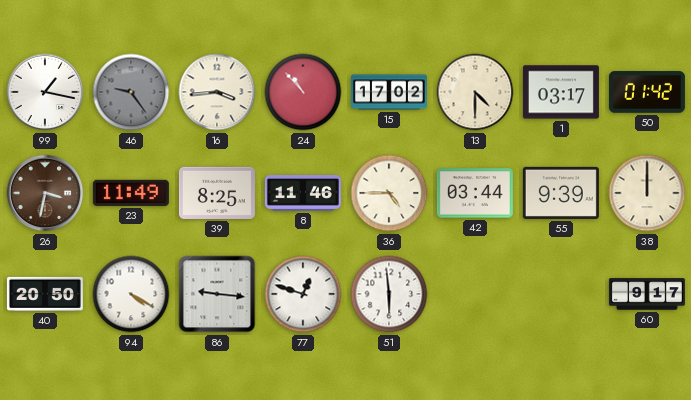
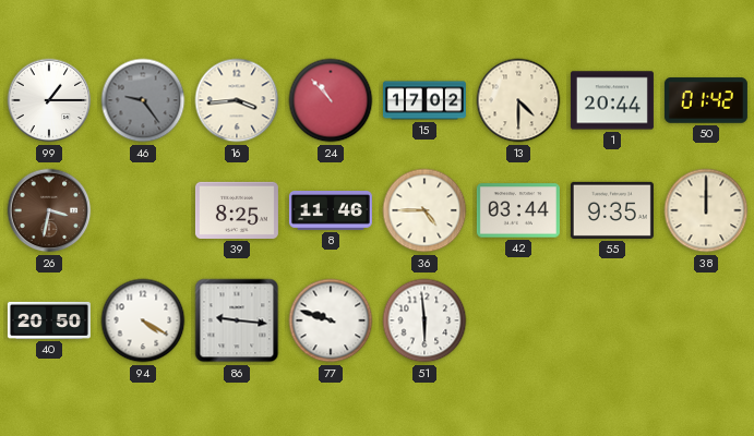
99: 1:17 -> 1:15
1: 03:17 -> 20:44
23: 11:49 -> none
55: 9:39 -> 9:35
77: 12:48 -> 9:48
60: 9:17 -> none
